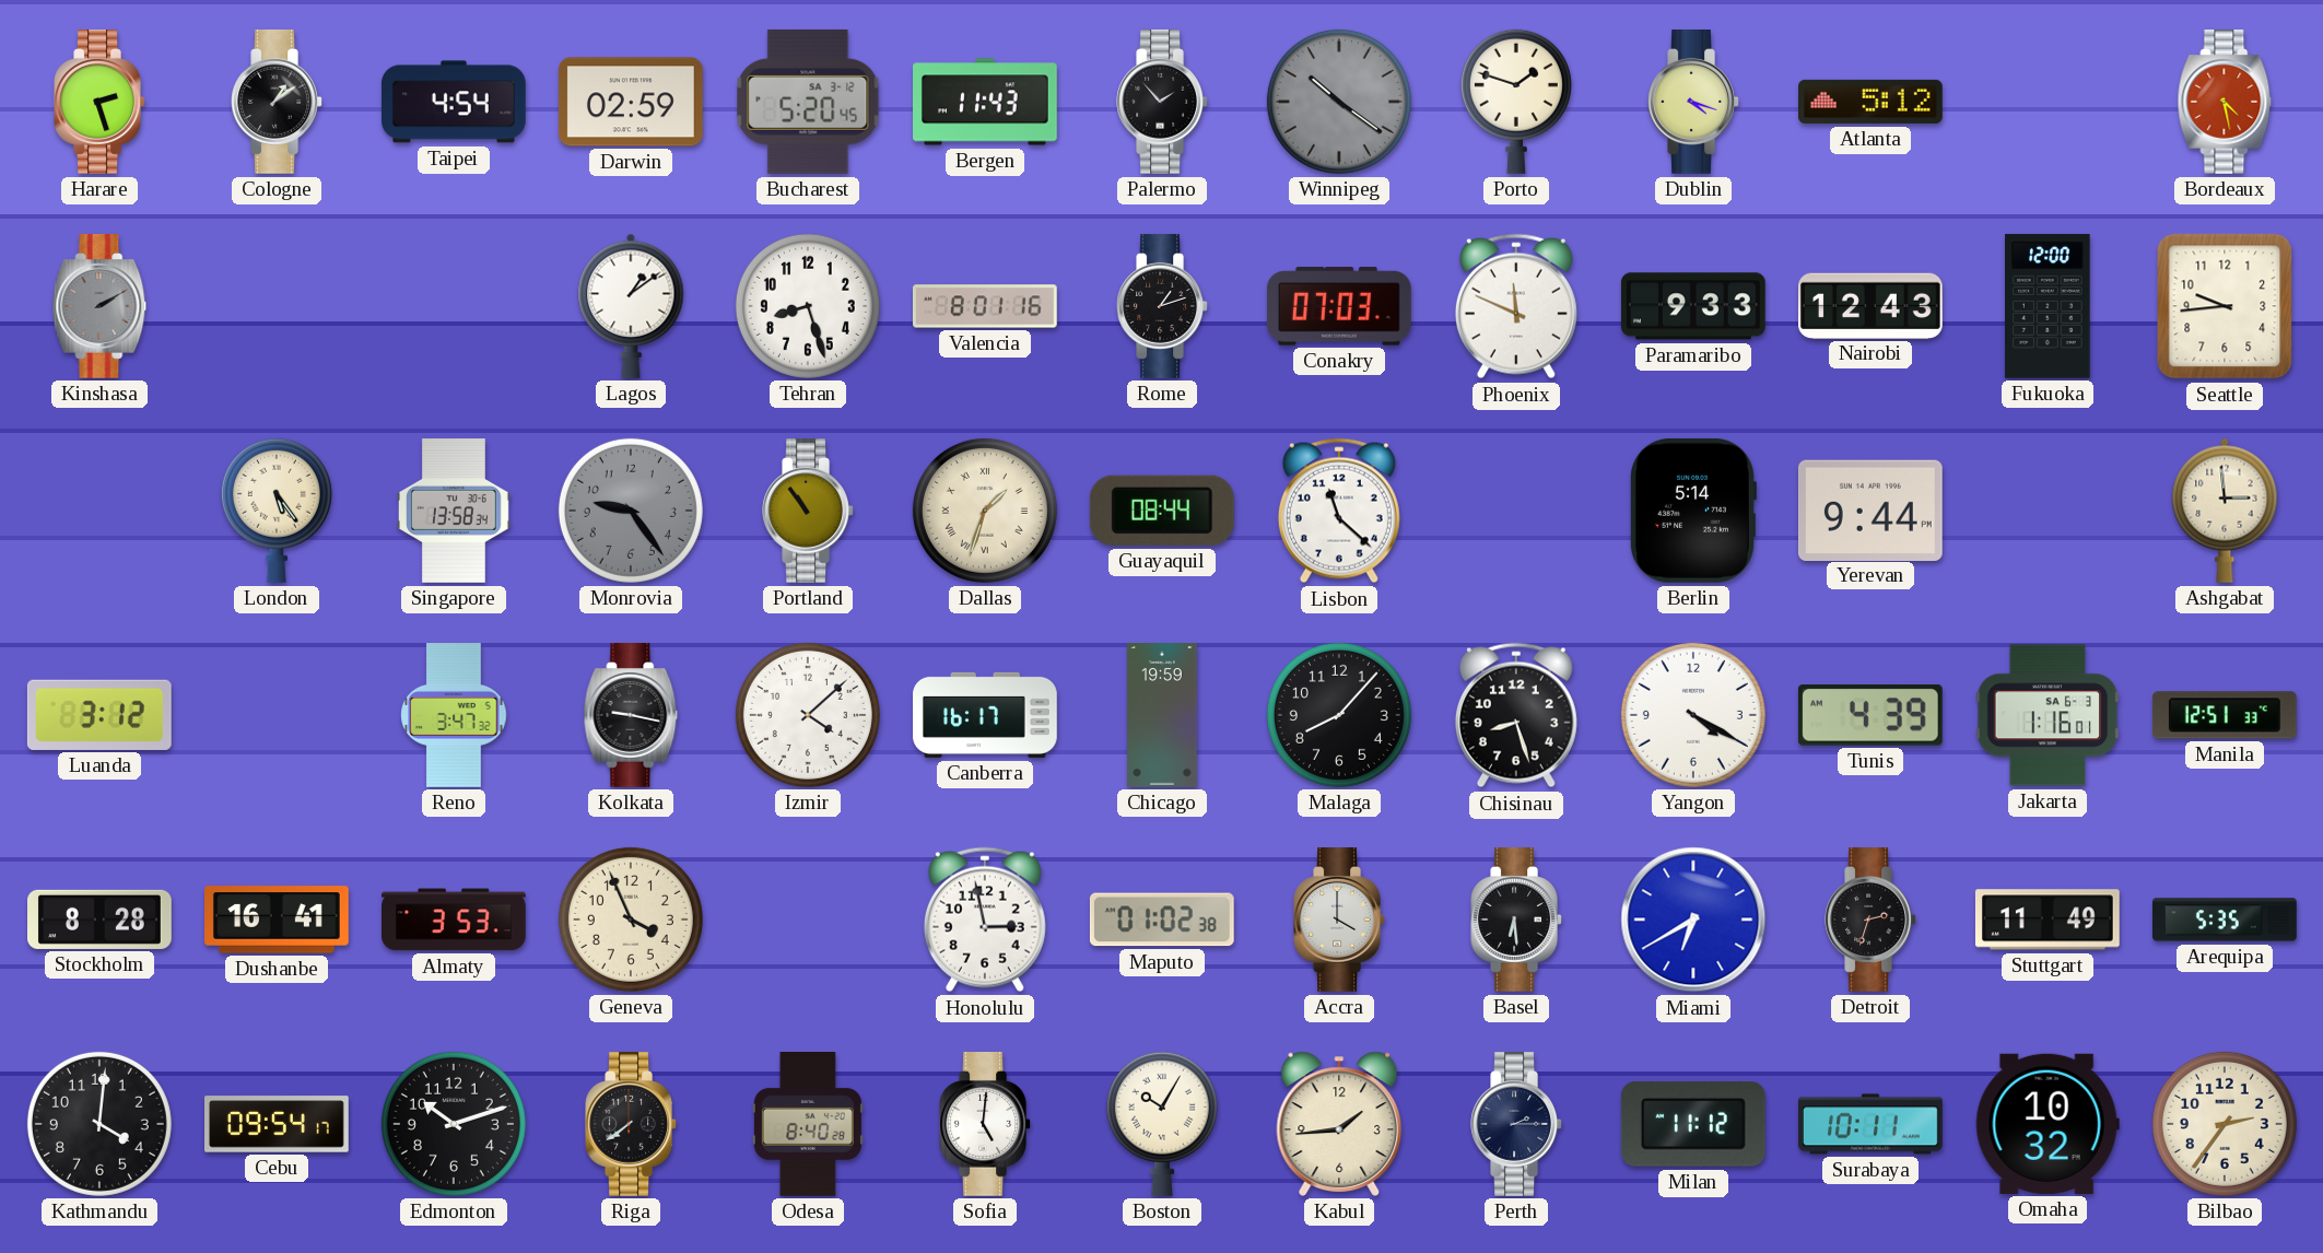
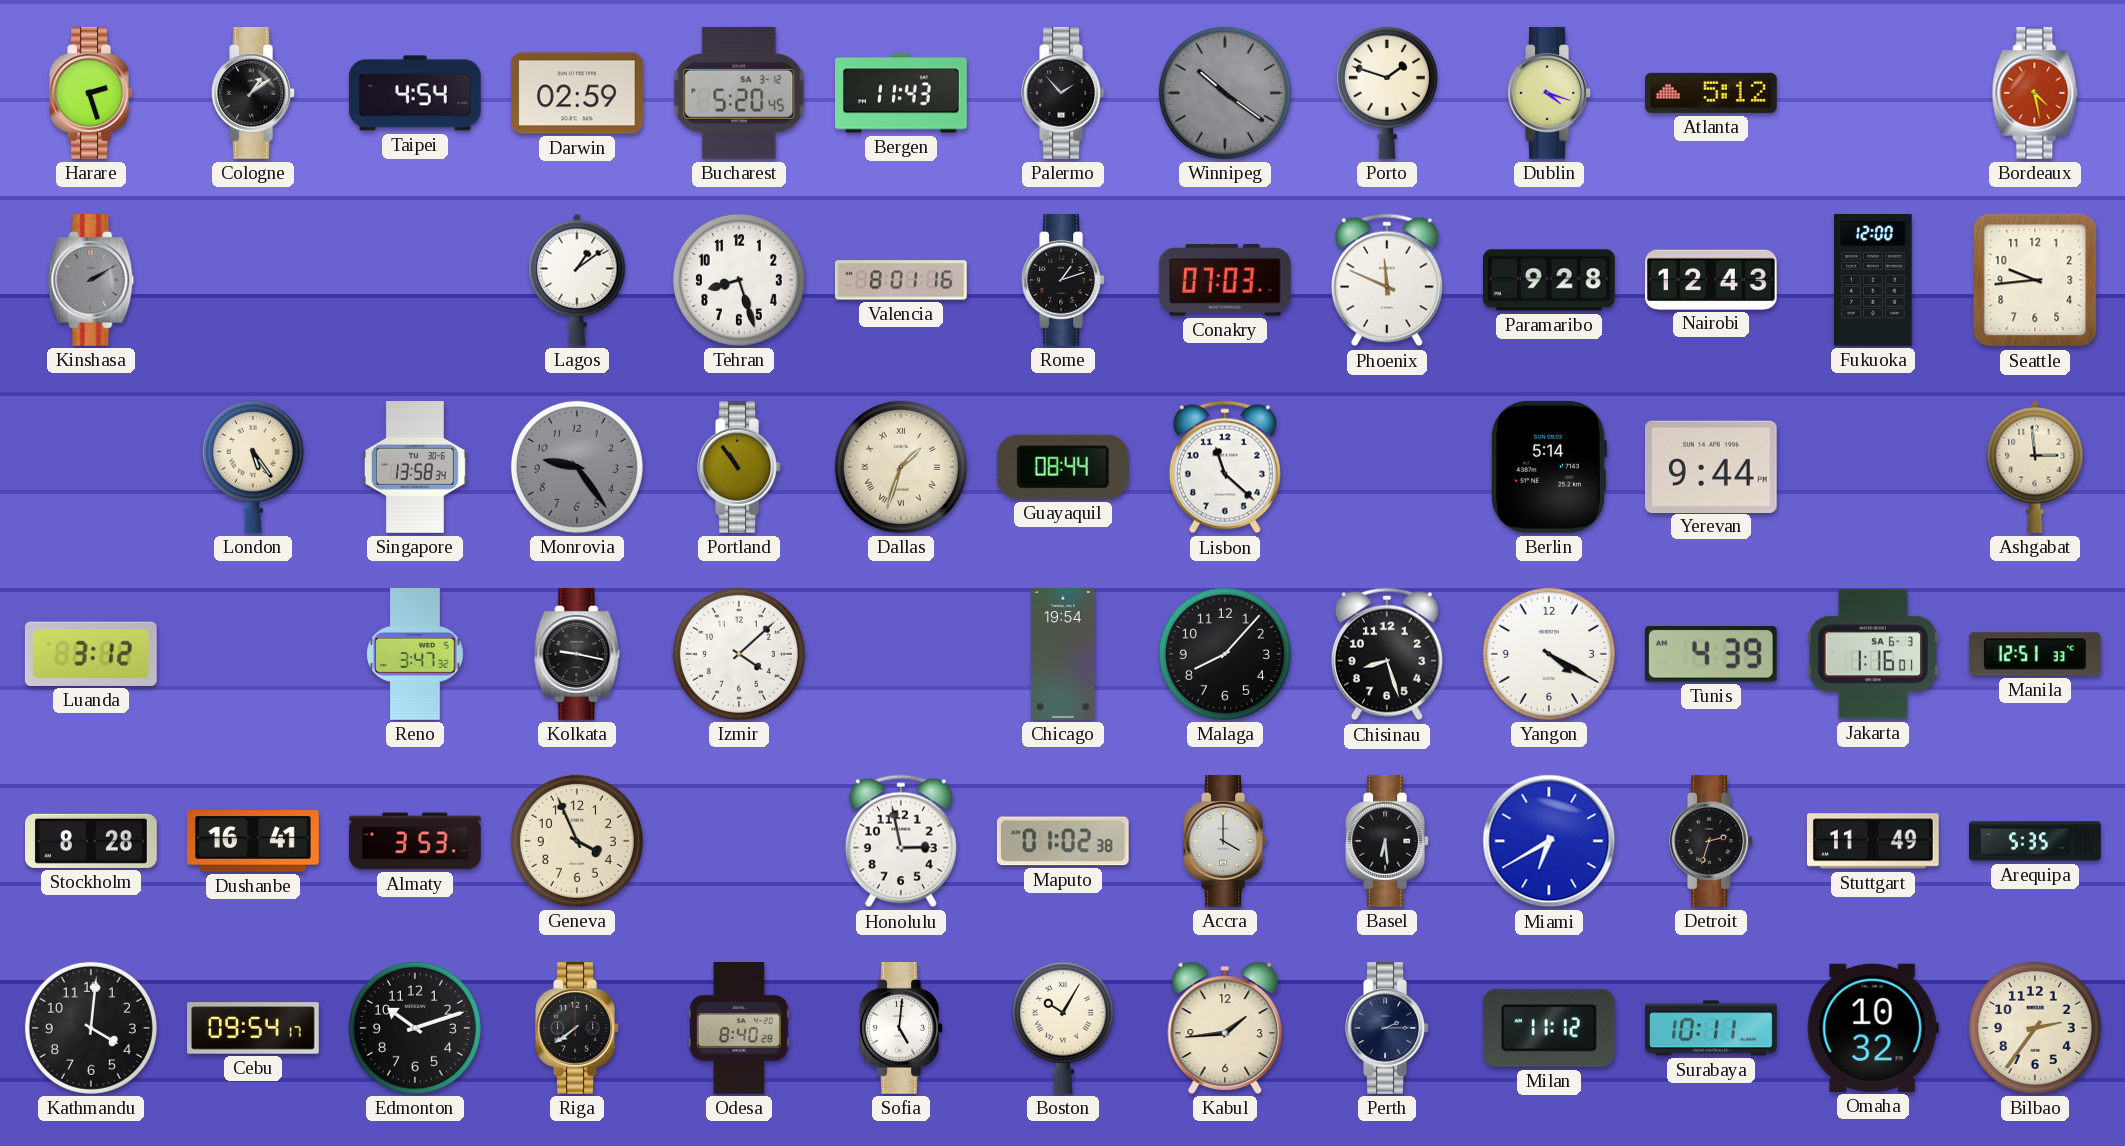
Paramaribo: 9:33 -> 9:28
Canberra: 16:17 -> none
Chicago: 19:59 -> 19:54
